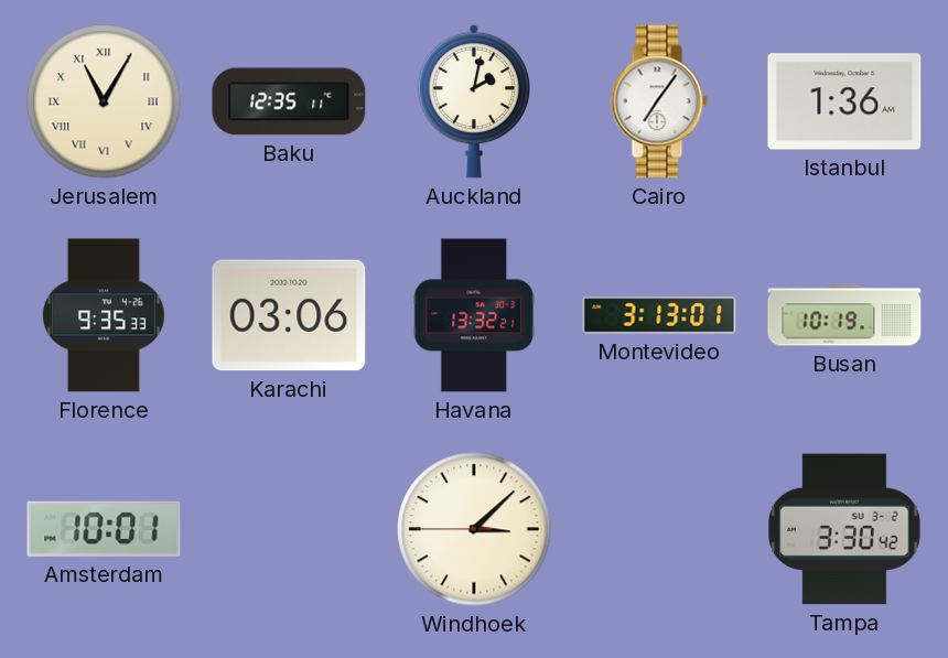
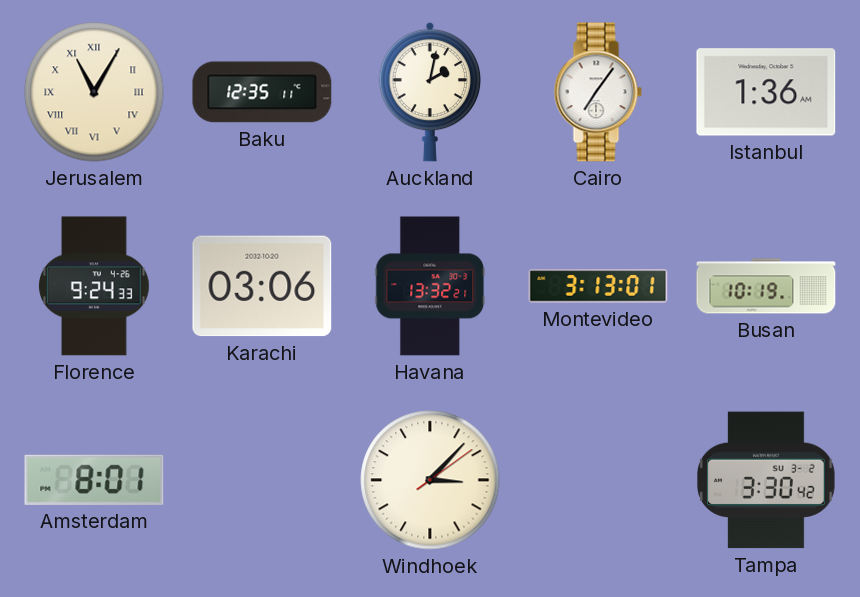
Florence: 9:35 -> 9:24
Amsterdam: 10:01 -> 8:01
Windhoek: 3:07:45 -> 3:07:09
